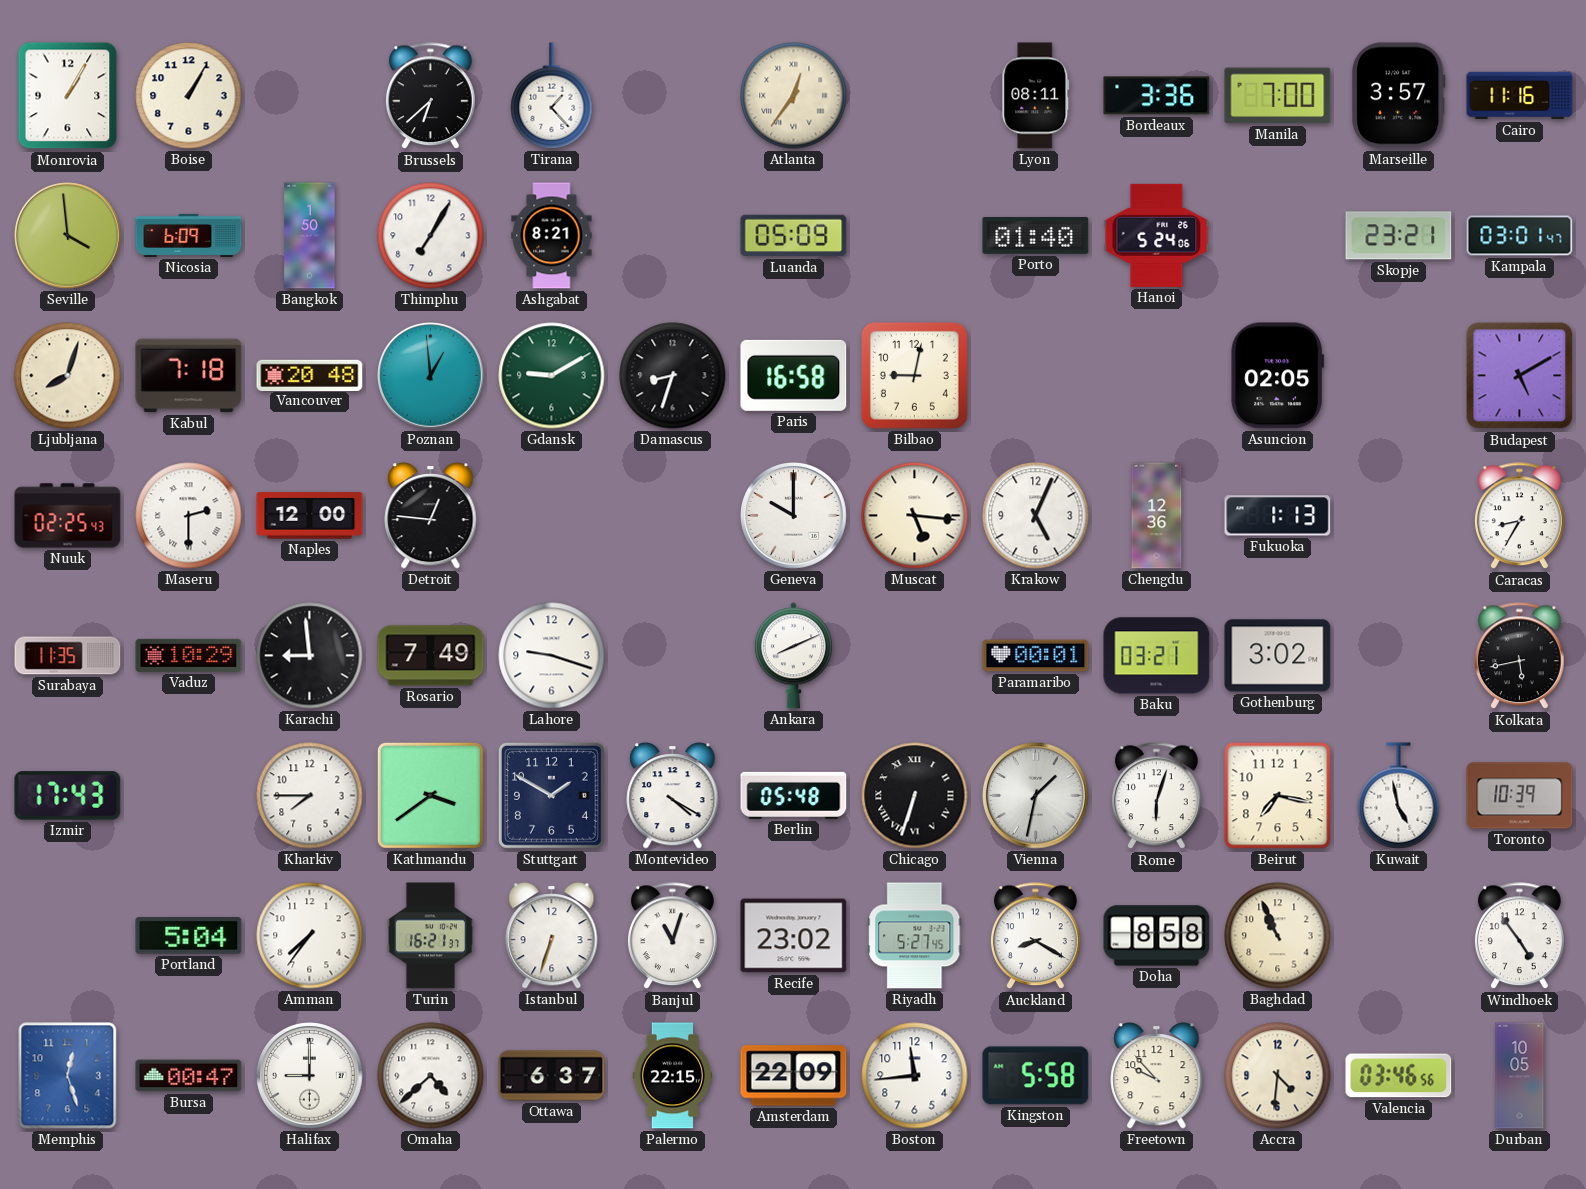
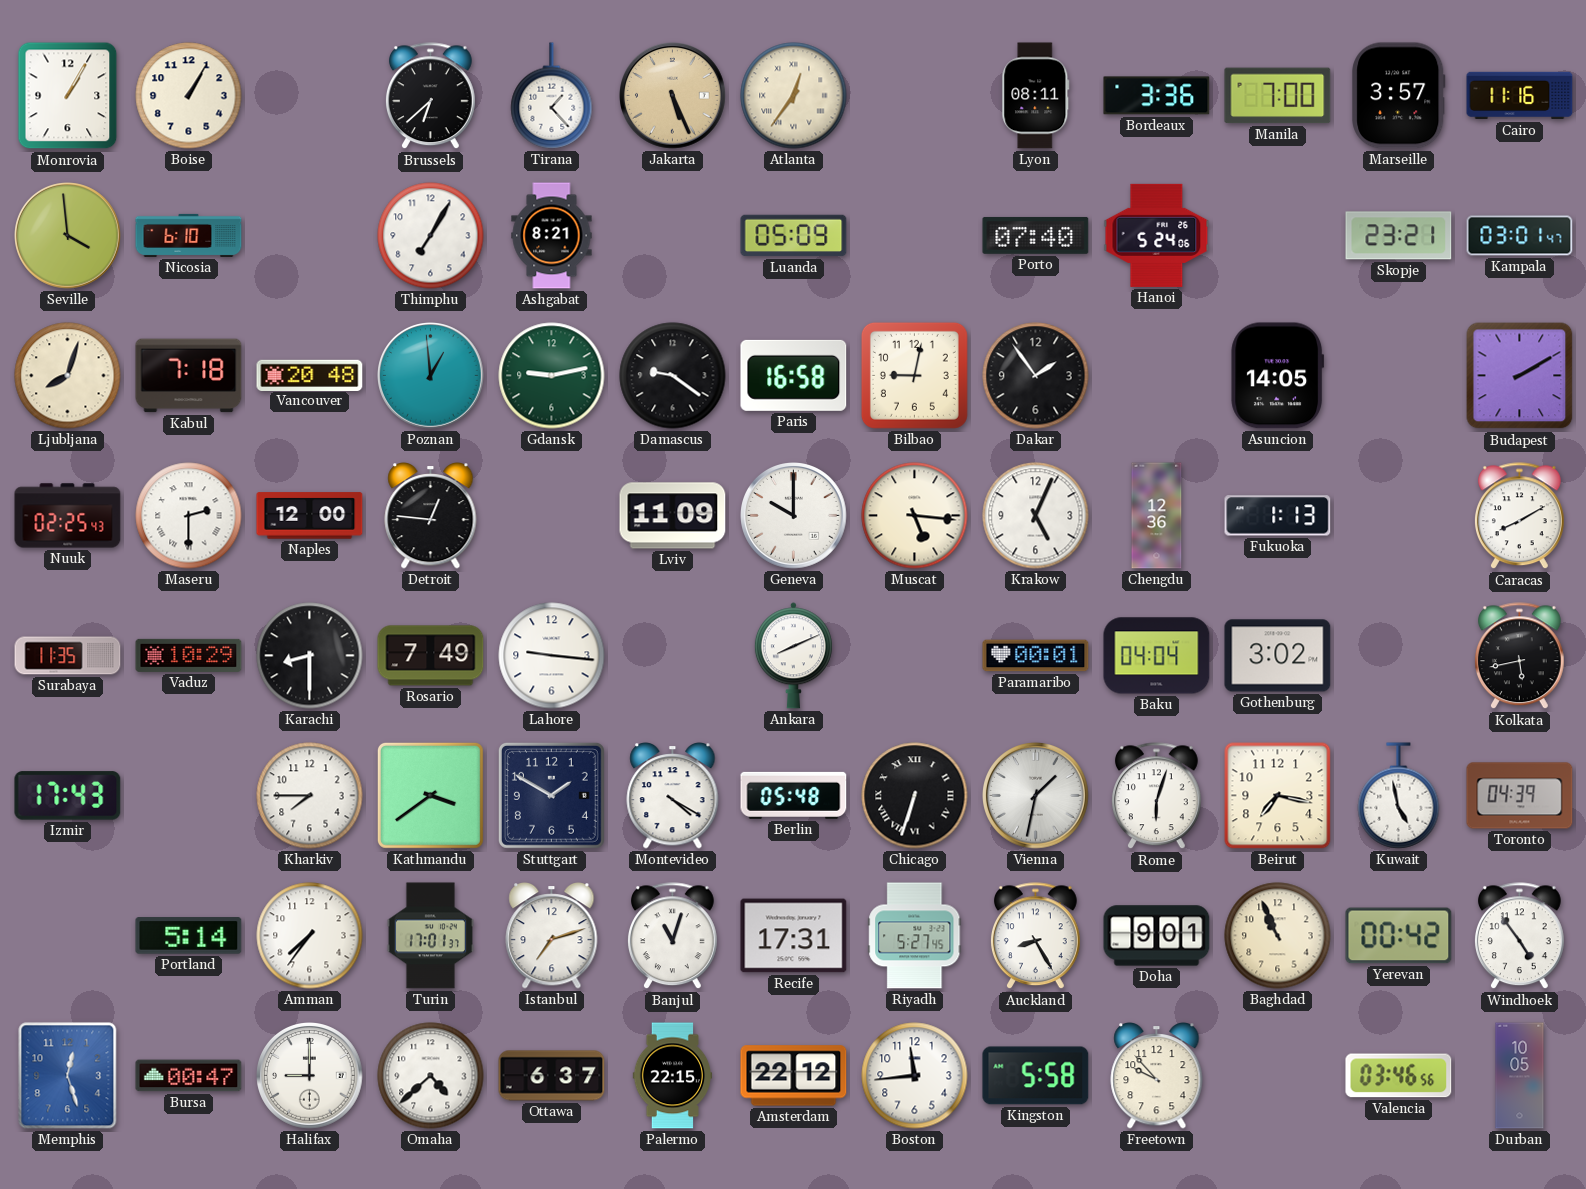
Jakarta: none -> 5:26
Nicosia: 6:09 -> 6:10
Bangkok: 1:50 -> none
Porto: 01:40 -> 07:40
Gdansk: 9:10 -> 9:13
Damascus: 8:33 -> 9:21
Dakar: none -> 1:54
Asuncion: 02:05 -> 14:05
Budapest: 5:10 -> 2:10
Lviv: none -> 11:09
Caracas: 8:35 -> 8:10
Karachi: 8:59 -> 8:30
Lahore: 9:18 -> 9:16
Baku: 03:21 -> 04:04
Toronto: 10:39 -> 04:39
Portland: 5:04 -> 5:14
Turin: 16:21 -> 17:01
Istanbul: 6:33 -> 7:12
Recife: 23:02 -> 17:31
Auckland: 8:20 -> 8:25
Doha: 8:58 -> 9:01
Yerevan: none -> 00:42
Amsterdam: 22:09 -> 22:12
Accra: 4:31 -> none
